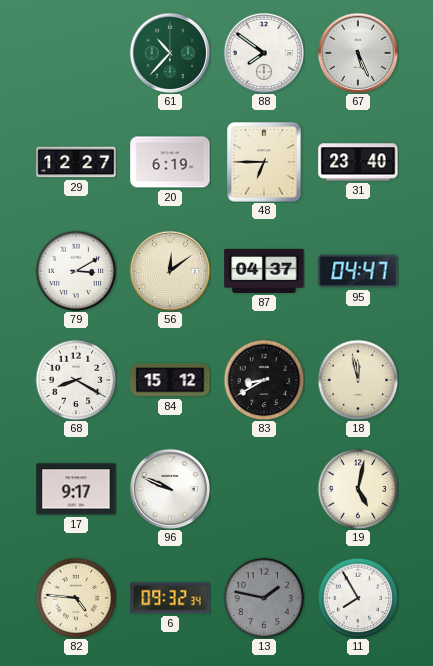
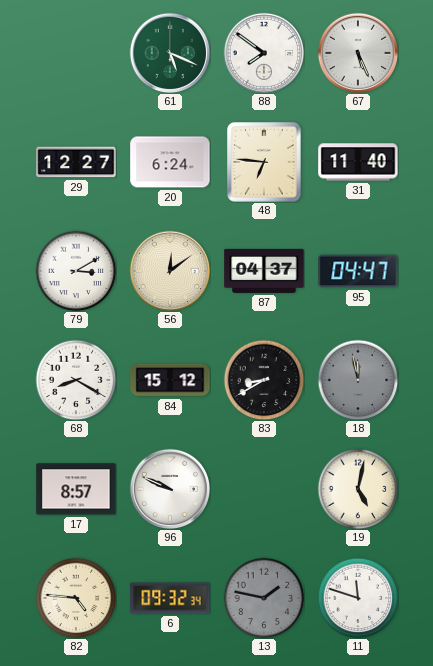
61: 10:37 -> 5:19
20: 6:19 -> 6:24
48: 6:45 -> 6:46
31: 23:40 -> 11:40
18 dial: cream -> grey
17: 9:17 -> 8:57
11: 7:55 -> 11:48
